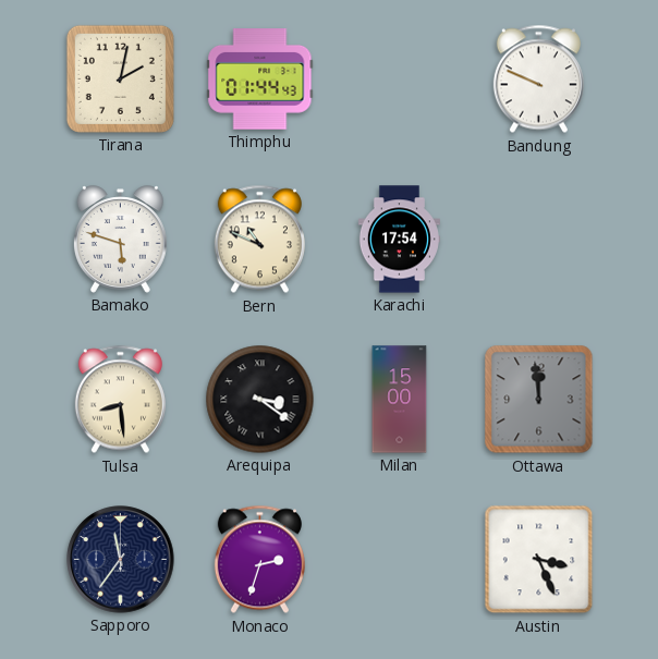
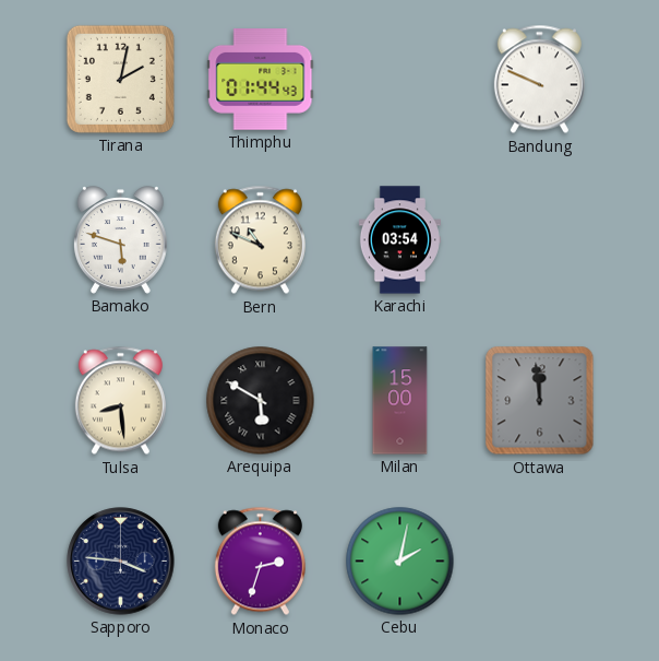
Karachi: 17:54 -> 03:54
Arequipa: 3:21 -> 5:50
Sapporo: 11:36 -> 3:46
Cebu: none -> 2:02
Austin: 3:26 -> none
